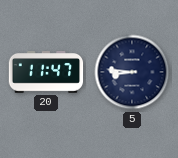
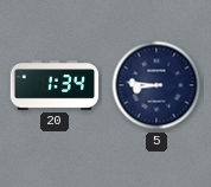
20: 11:47 -> 1:34
